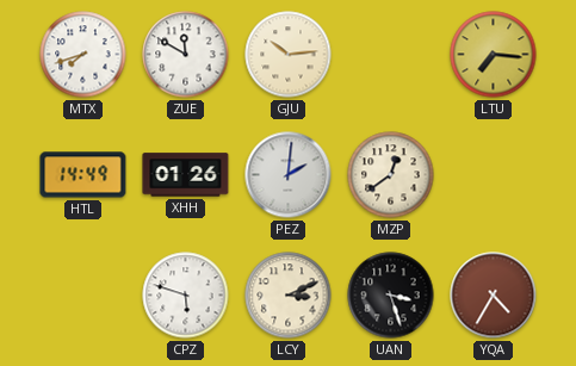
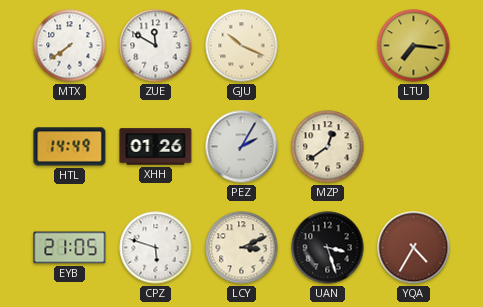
MTX: 7:42 -> 7:39
GJU: 10:14 -> 10:19
PEZ: 2:01 -> 2:05
EYB: none -> 21:05
